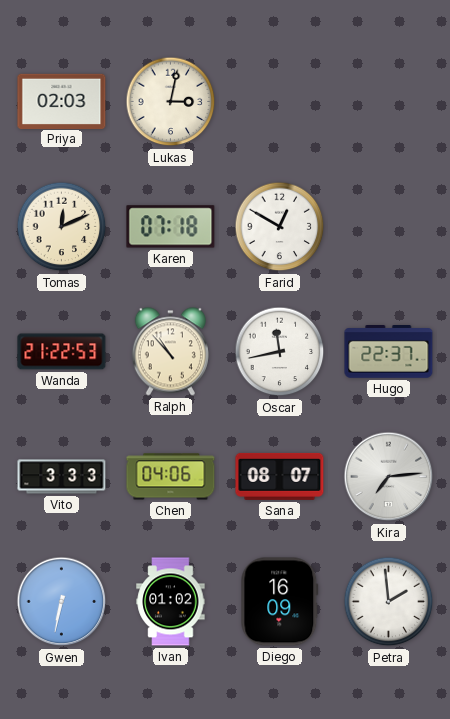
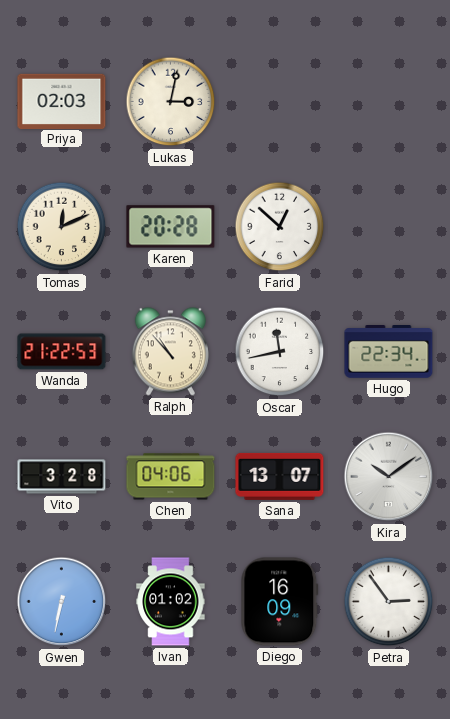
Karen: 07:18 -> 20:28
Farid: 12:50 -> 12:52
Hugo: 22:37 -> 22:34
Vito: 3:33 -> 3:28
Sana: 08:07 -> 13:07
Kira: 7:14 -> 10:09
Petra: 1:59 -> 2:54
